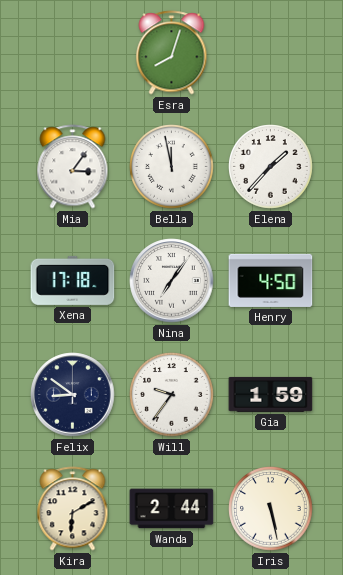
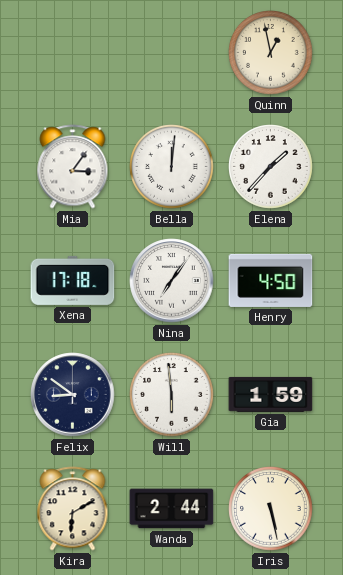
Esra: 8:03 -> none
Quinn: none -> 12:58
Bella: 11:58 -> 12:01
Will: 9:36 -> 5:59
